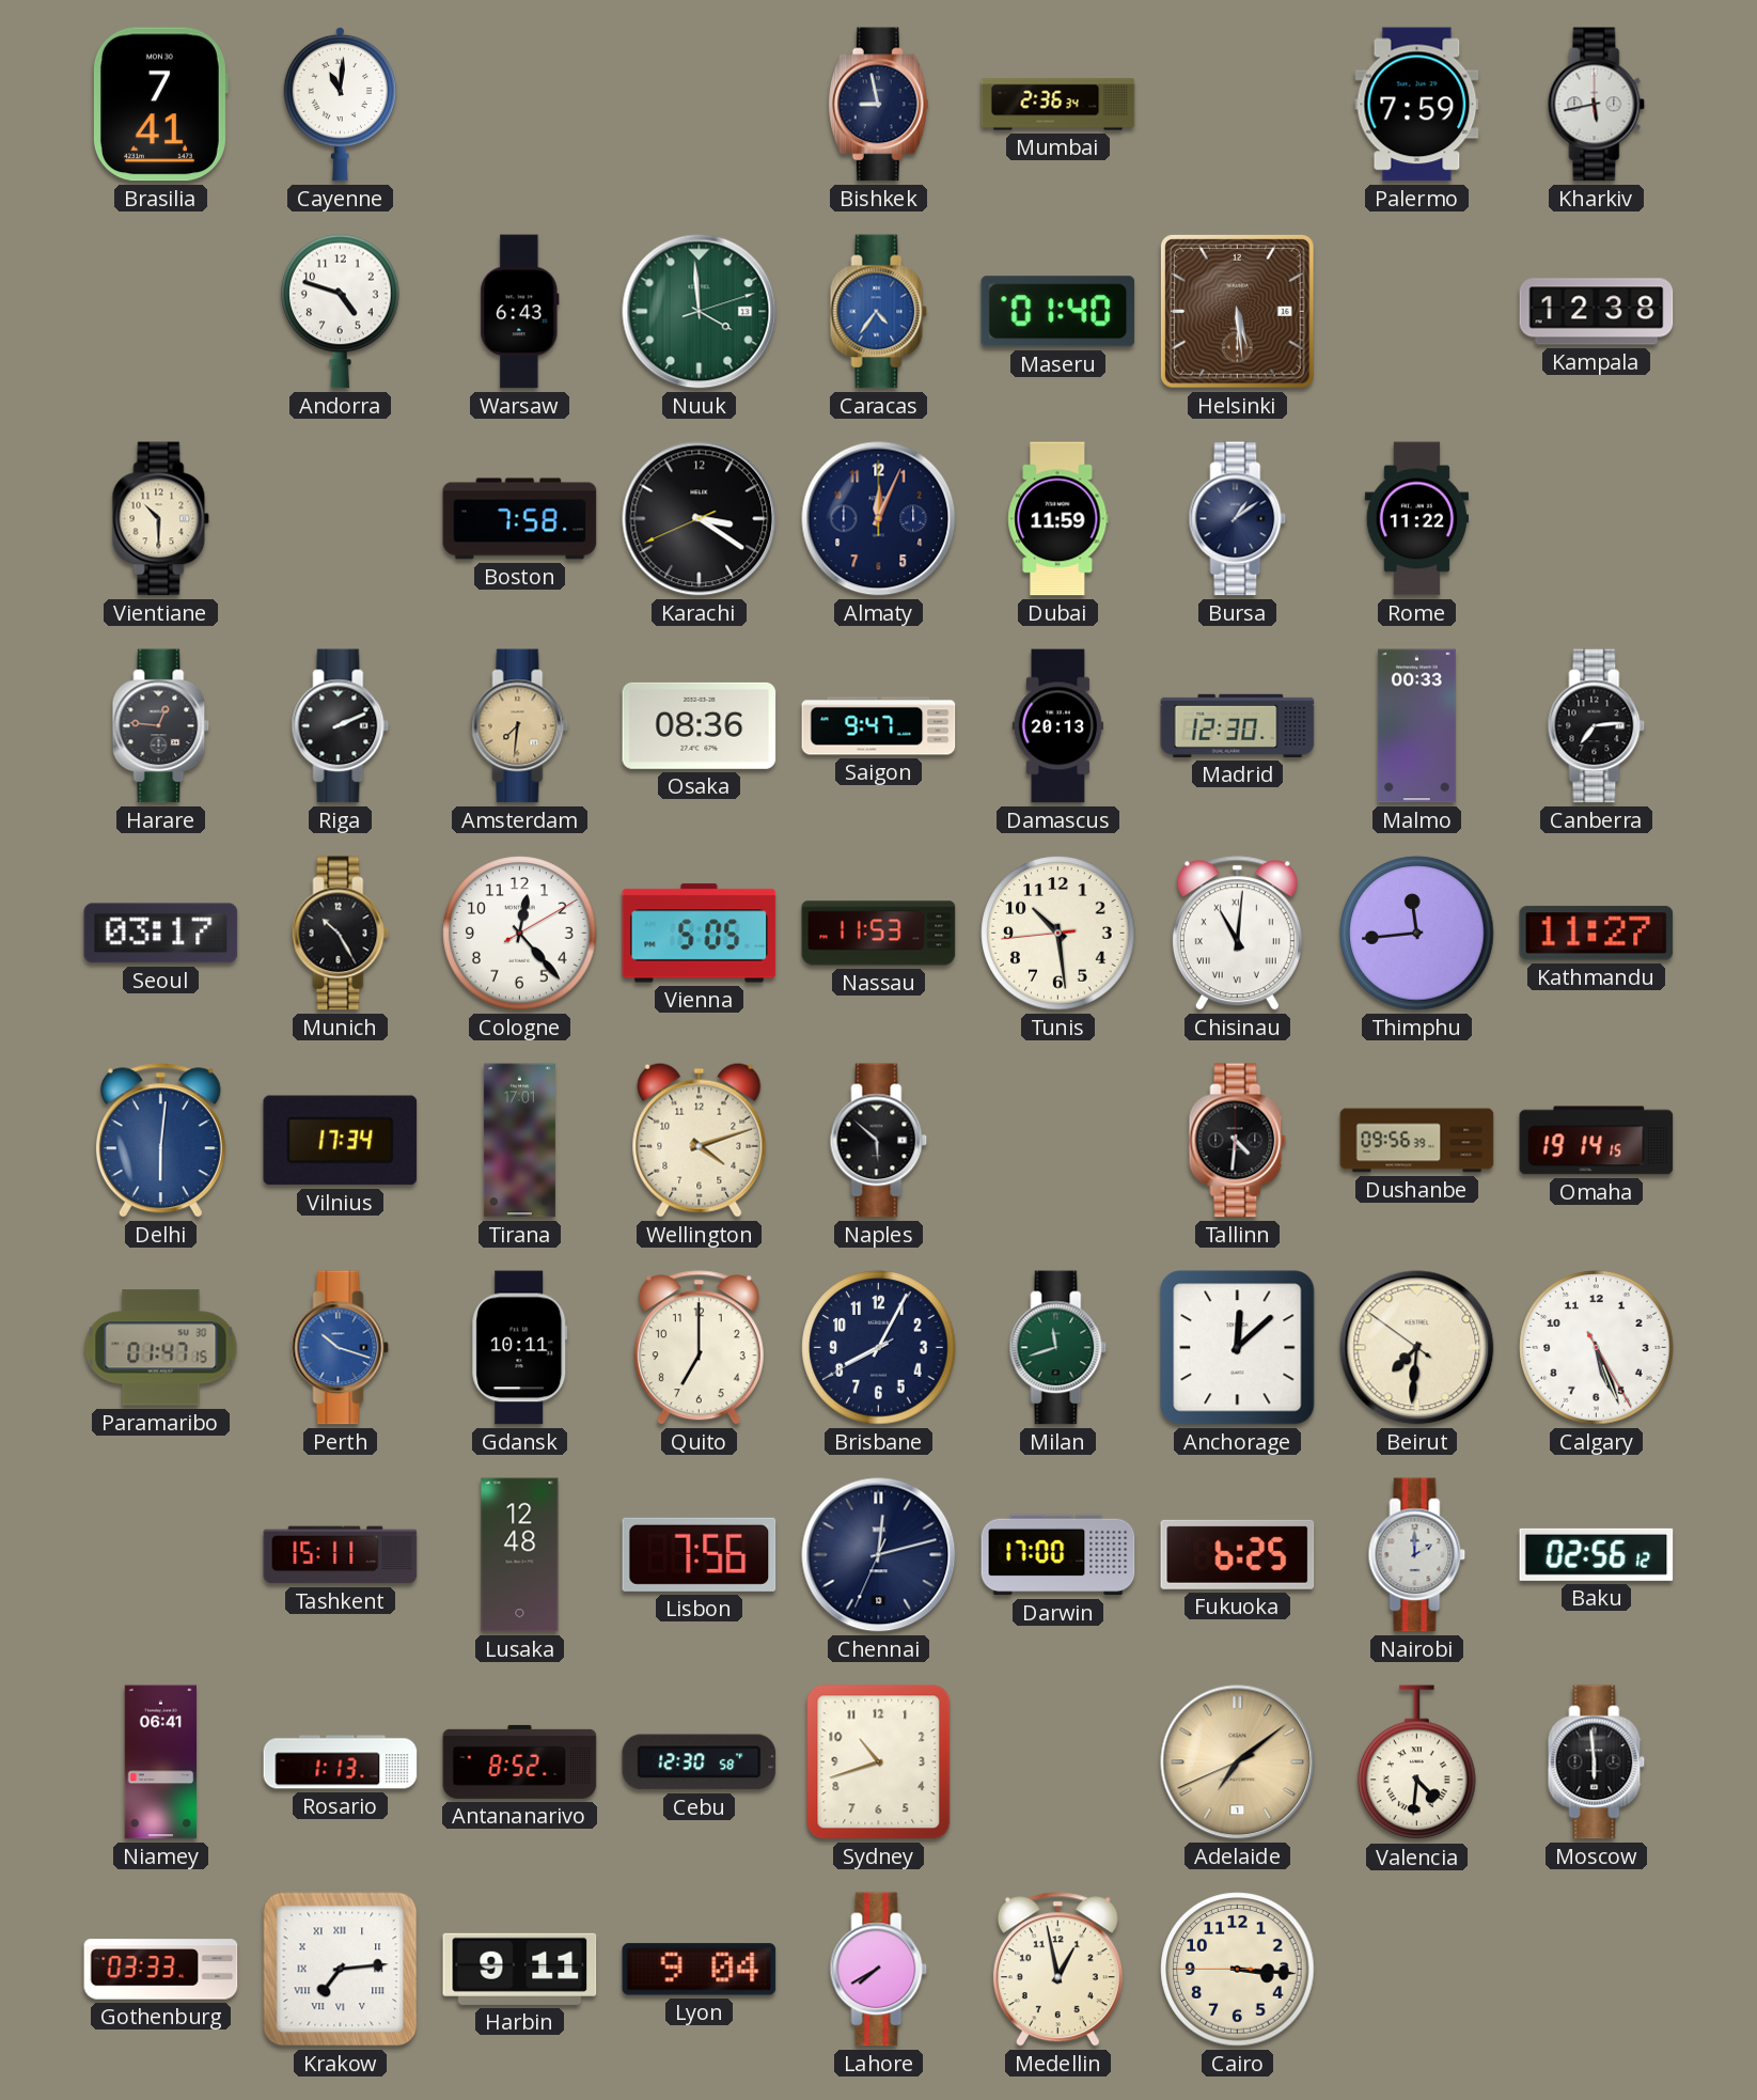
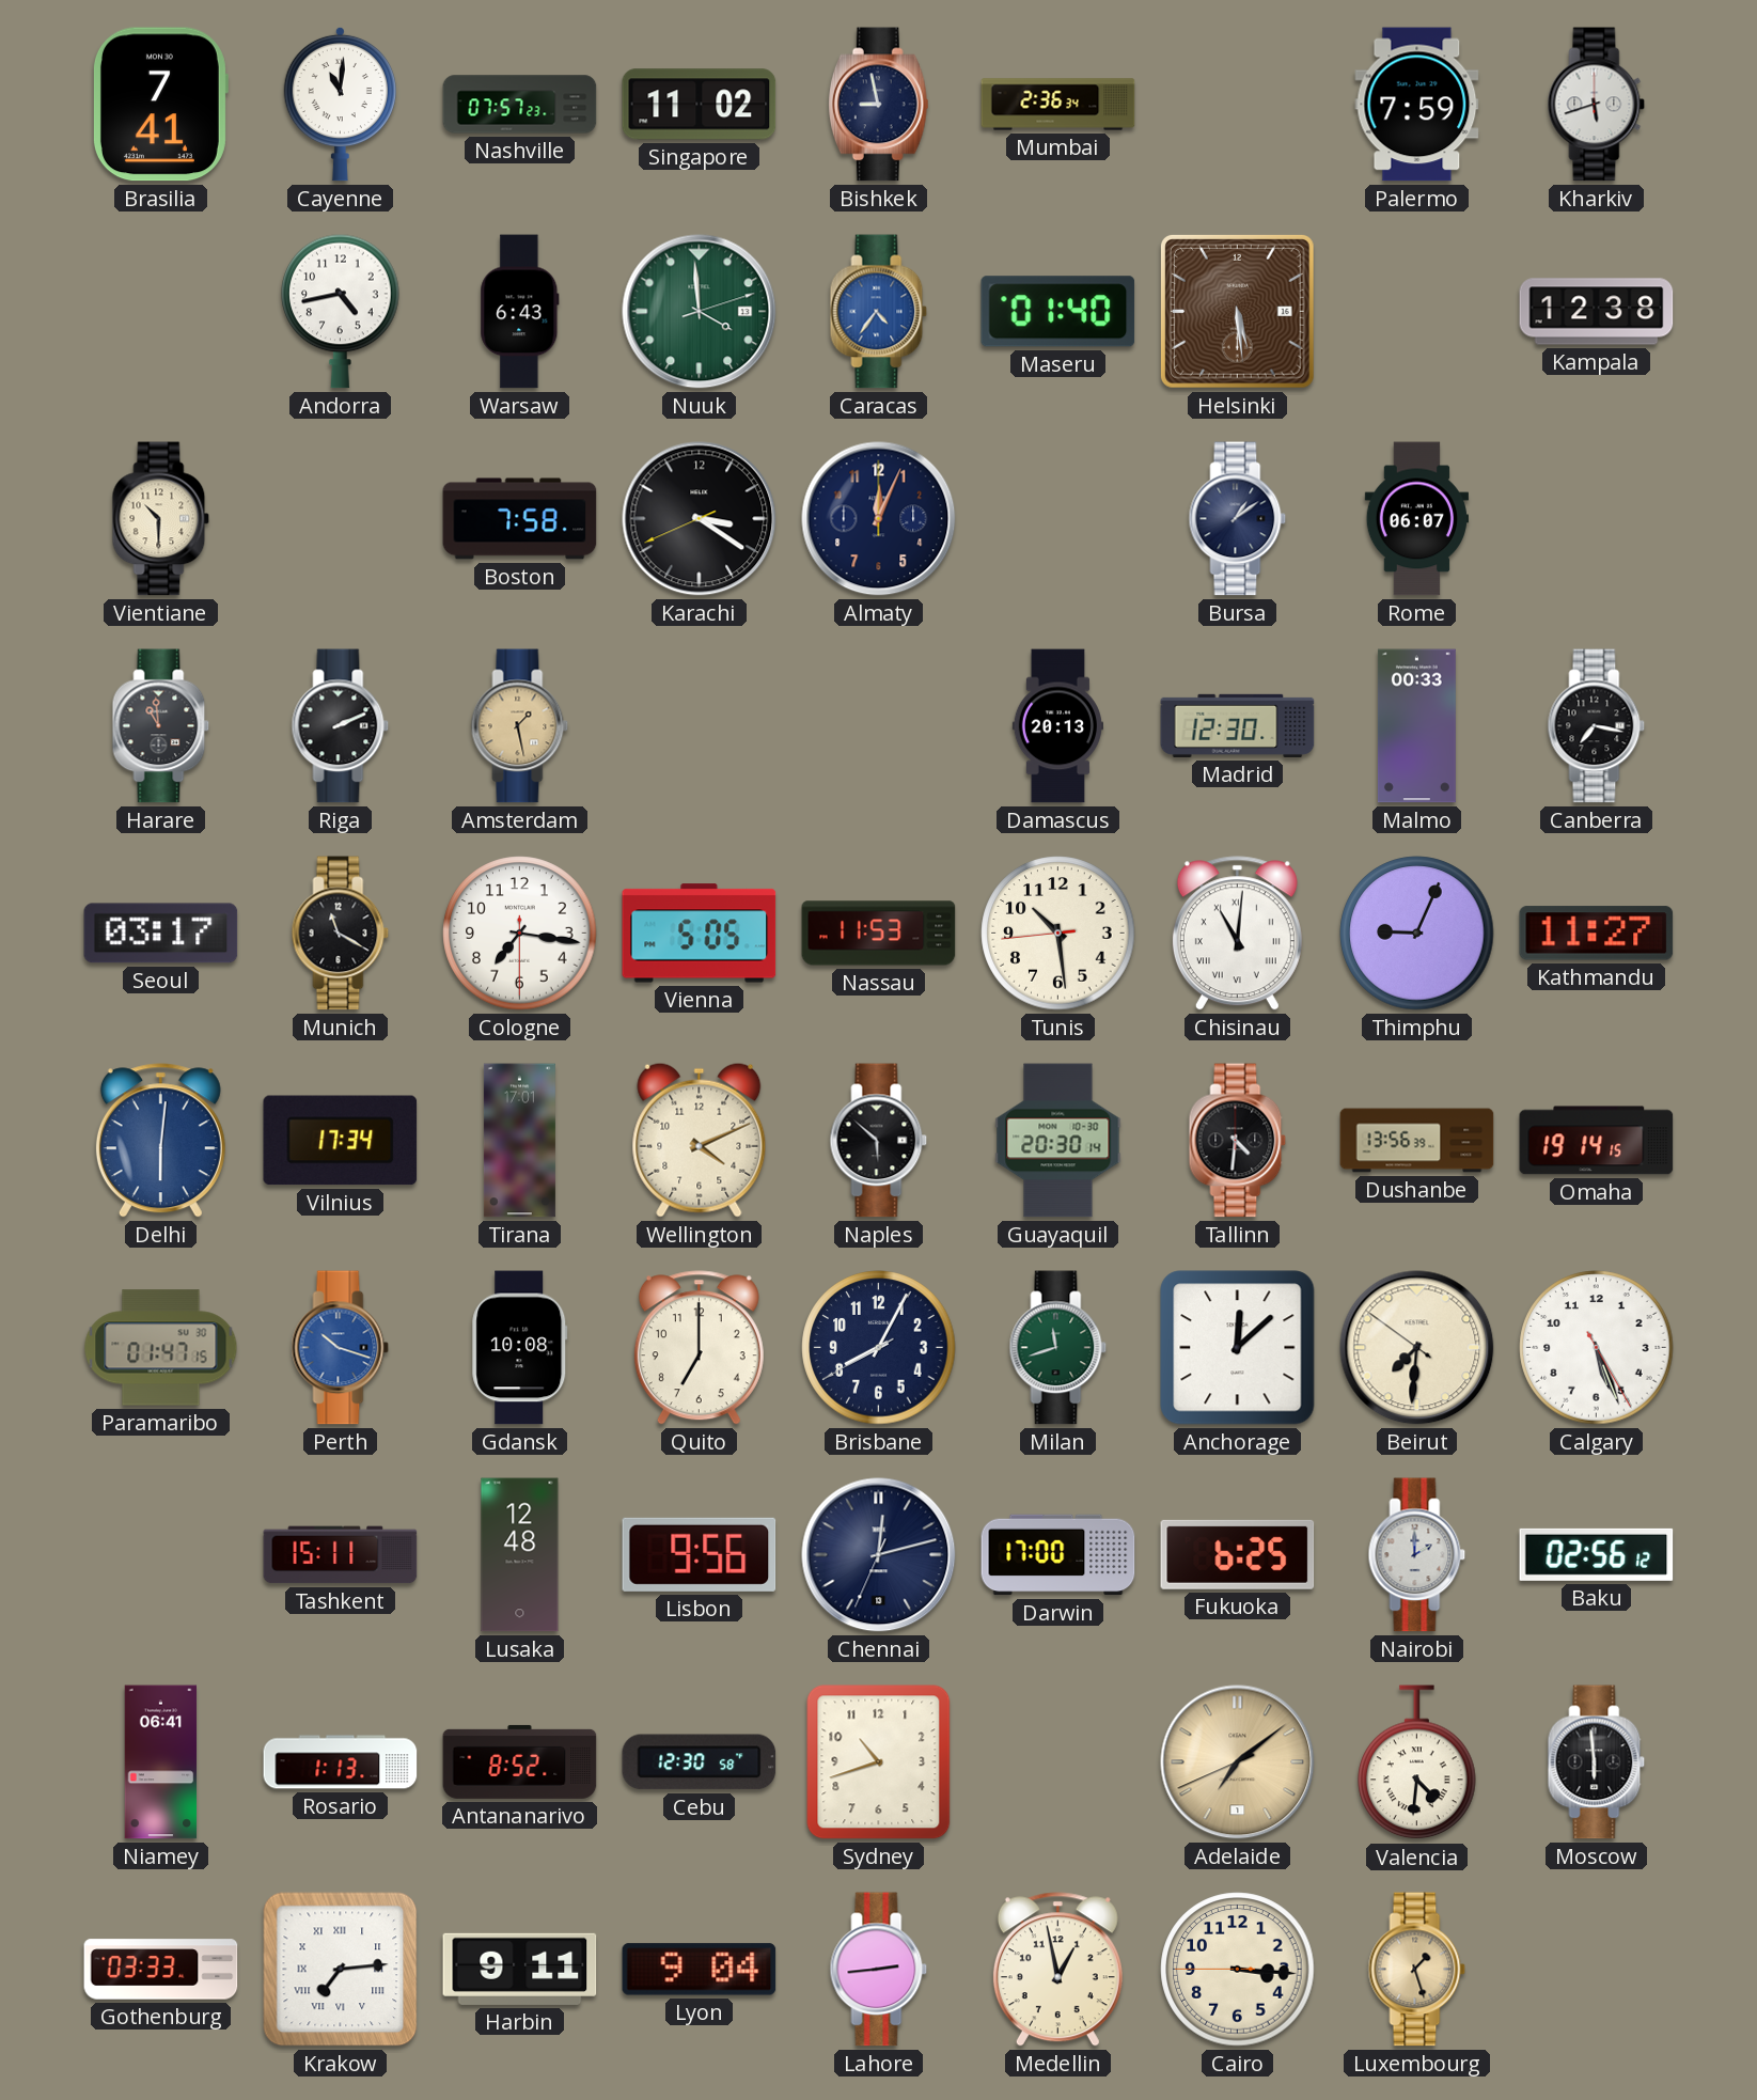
Nashville: none -> 07:57
Singapore: none -> 11:02
Kharkiv: 5:43 -> 5:42
Andorra: 4:48 -> 4:43
Dubai: 11:59 -> none
Rome: 11:22 -> 06:07
Harare: 12:46 -> 10:59
Amsterdam: 7:31 -> 1:28
Osaka: 08:36 -> none
Saigon: 9:47 -> none
Canberra: 7:14 -> 7:17
Munich: 10:25 -> 11:20
Cologne: 12:23 -> 7:16
Thimphu: 11:44 -> 9:04
Wellington: 4:12 -> 4:11
Guayaquil: none -> 20:30
Dushanbe: 09:56 -> 13:56
Gdansk: 10:11 -> 10:08
Lisbon: 7:56 -> 9:56
Lahore: 7:40 -> 2:44
Luxembourg: none -> 1:27
